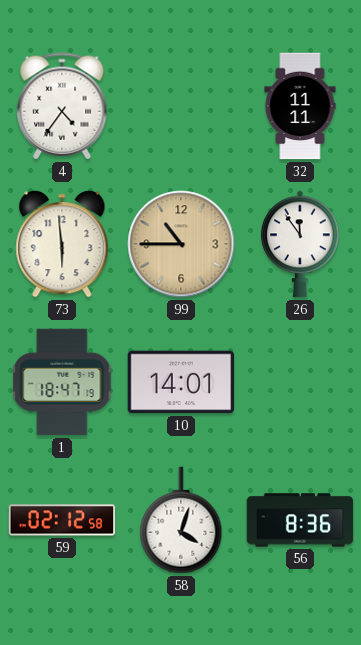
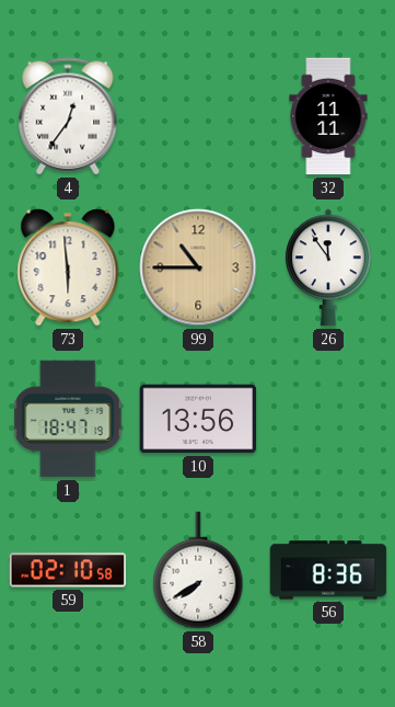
4: 4:36 -> 12:36
10: 14:01 -> 13:56
59: 02:12 -> 02:10
58: 4:03 -> 7:40
